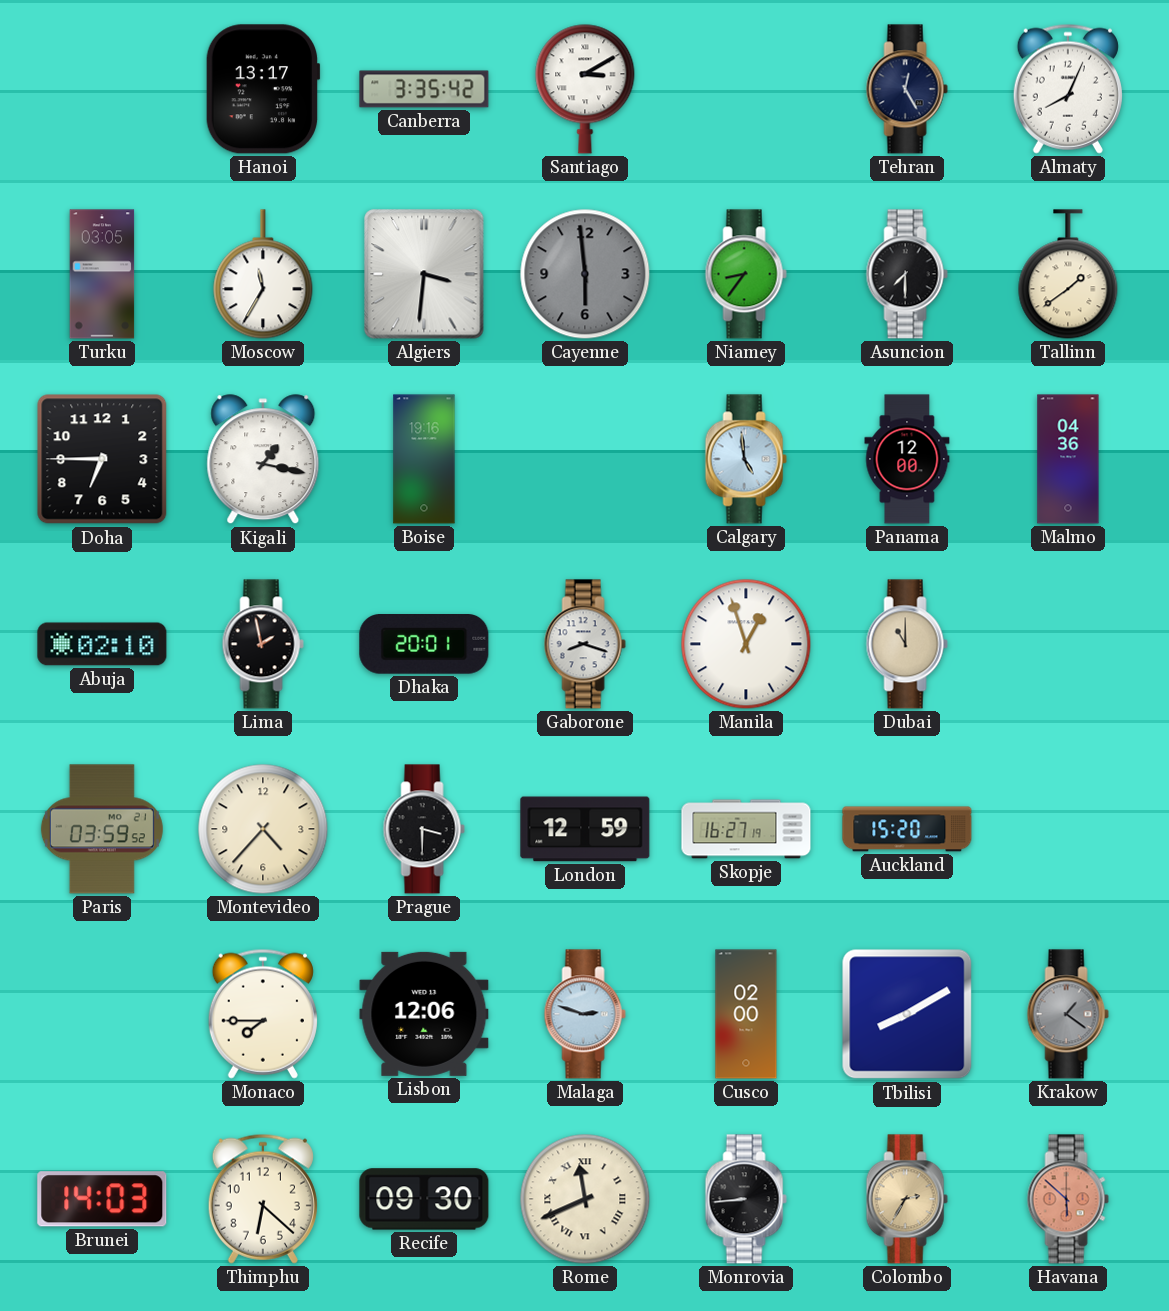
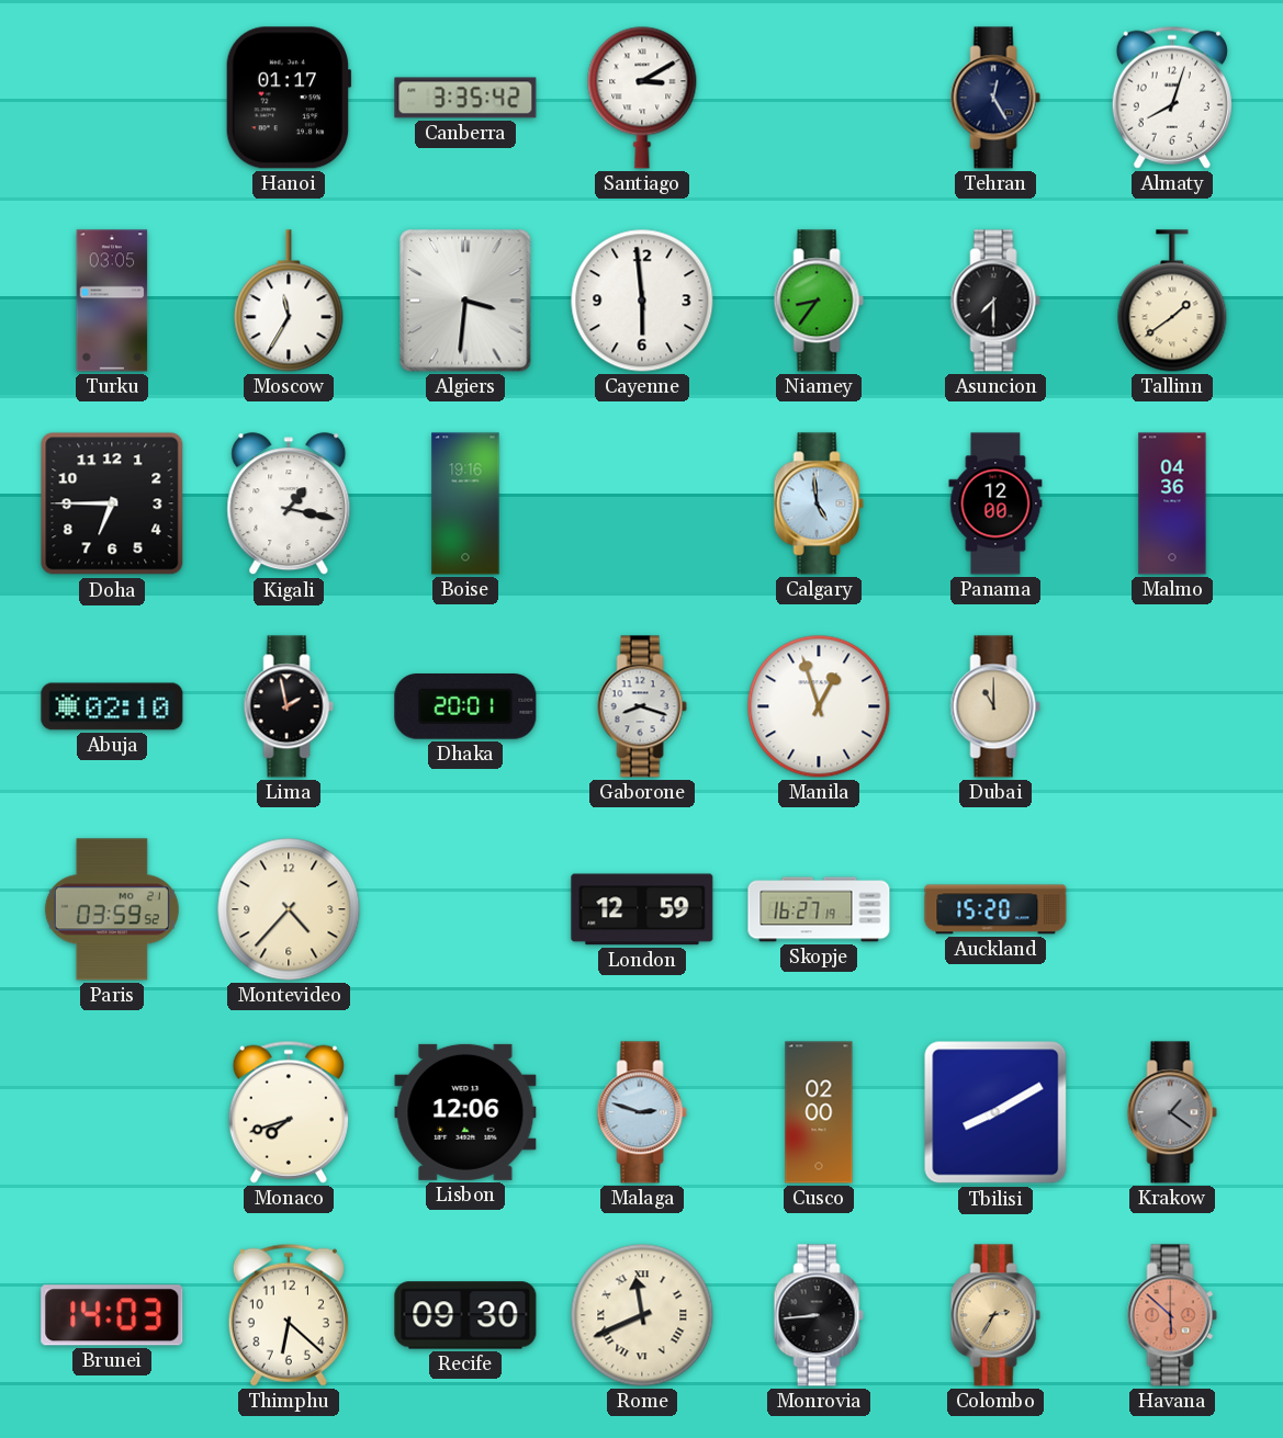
Hanoi: 13:17 -> 01:17
Almaty: 8:04 -> 8:03
Cayenne dial: grey -> white
Prague: 3:30 -> none
Monaco: 7:45 -> 7:42
